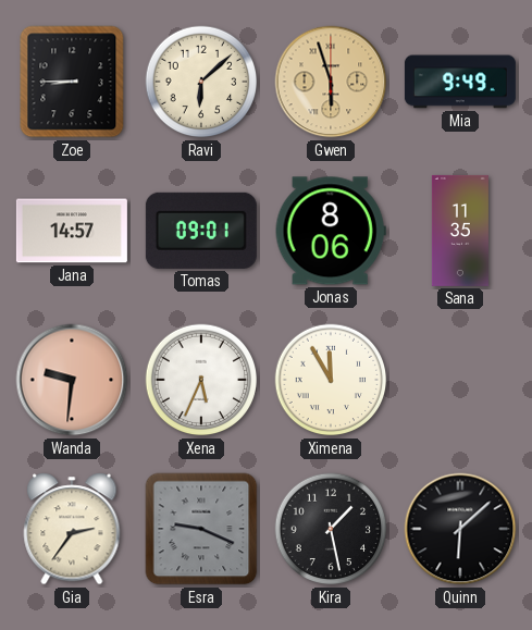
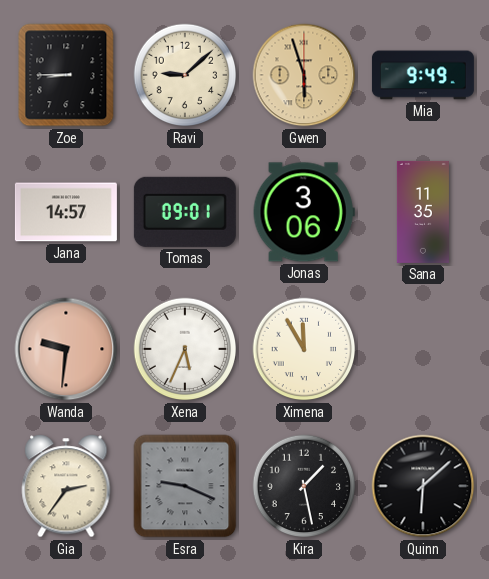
Ravi: 6:08 -> 9:08
Jonas: 8:06 -> 3:06
